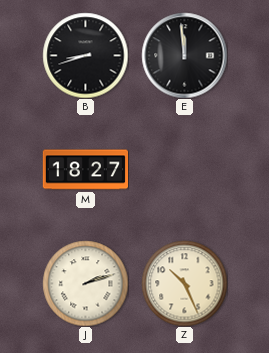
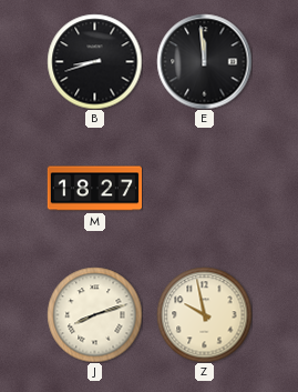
J: 2:12 -> 8:12
Z: 10:26 -> 9:58
